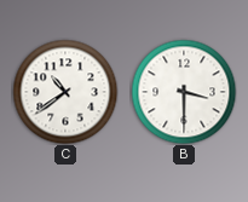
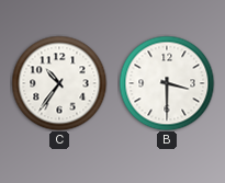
C: 10:39 -> 10:36
